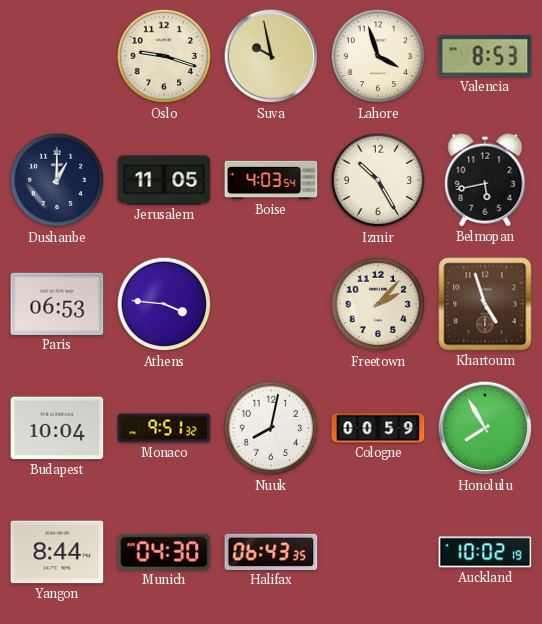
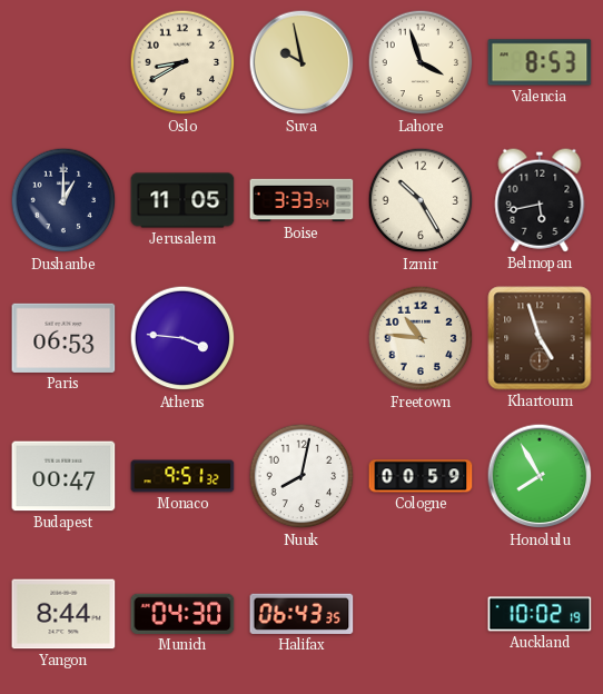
Oslo: 9:18 -> 8:40
Boise: 4:03 -> 3:33
Freetown: 2:07 -> 10:46
Budapest: 10:04 -> 00:47
